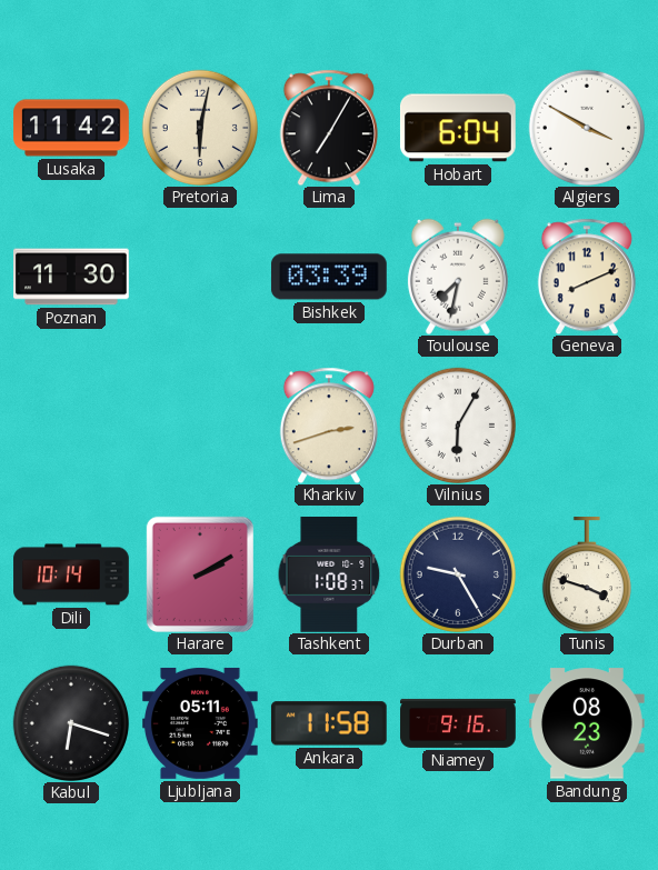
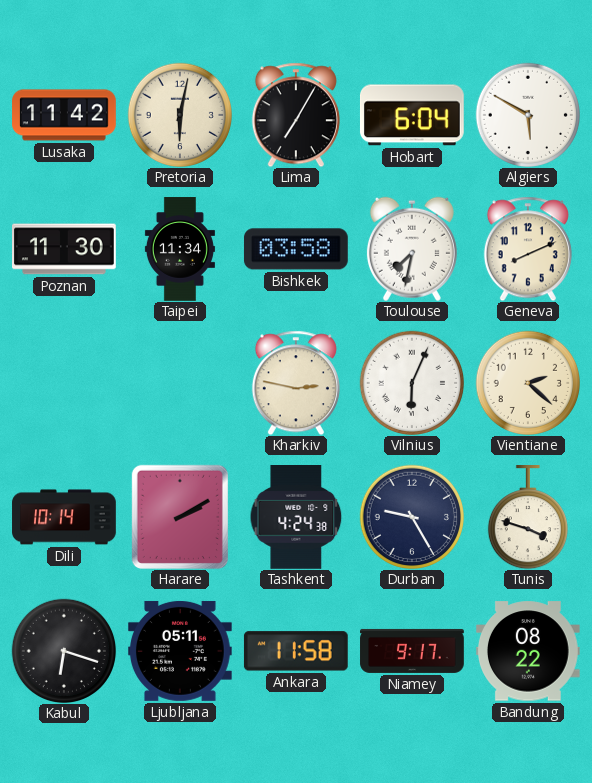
Algiers: 3:50 -> 5:50
Taipei: none -> 11:34
Bishkek: 03:39 -> 03:58
Kharkiv: 2:42 -> 2:47
Vilnius: 6:05 -> 6:04
Vientiane: none -> 2:22
Tashkent: 1:08 -> 4:24
Niamey: 9:16 -> 9:17
Bandung: 08:23 -> 08:22
